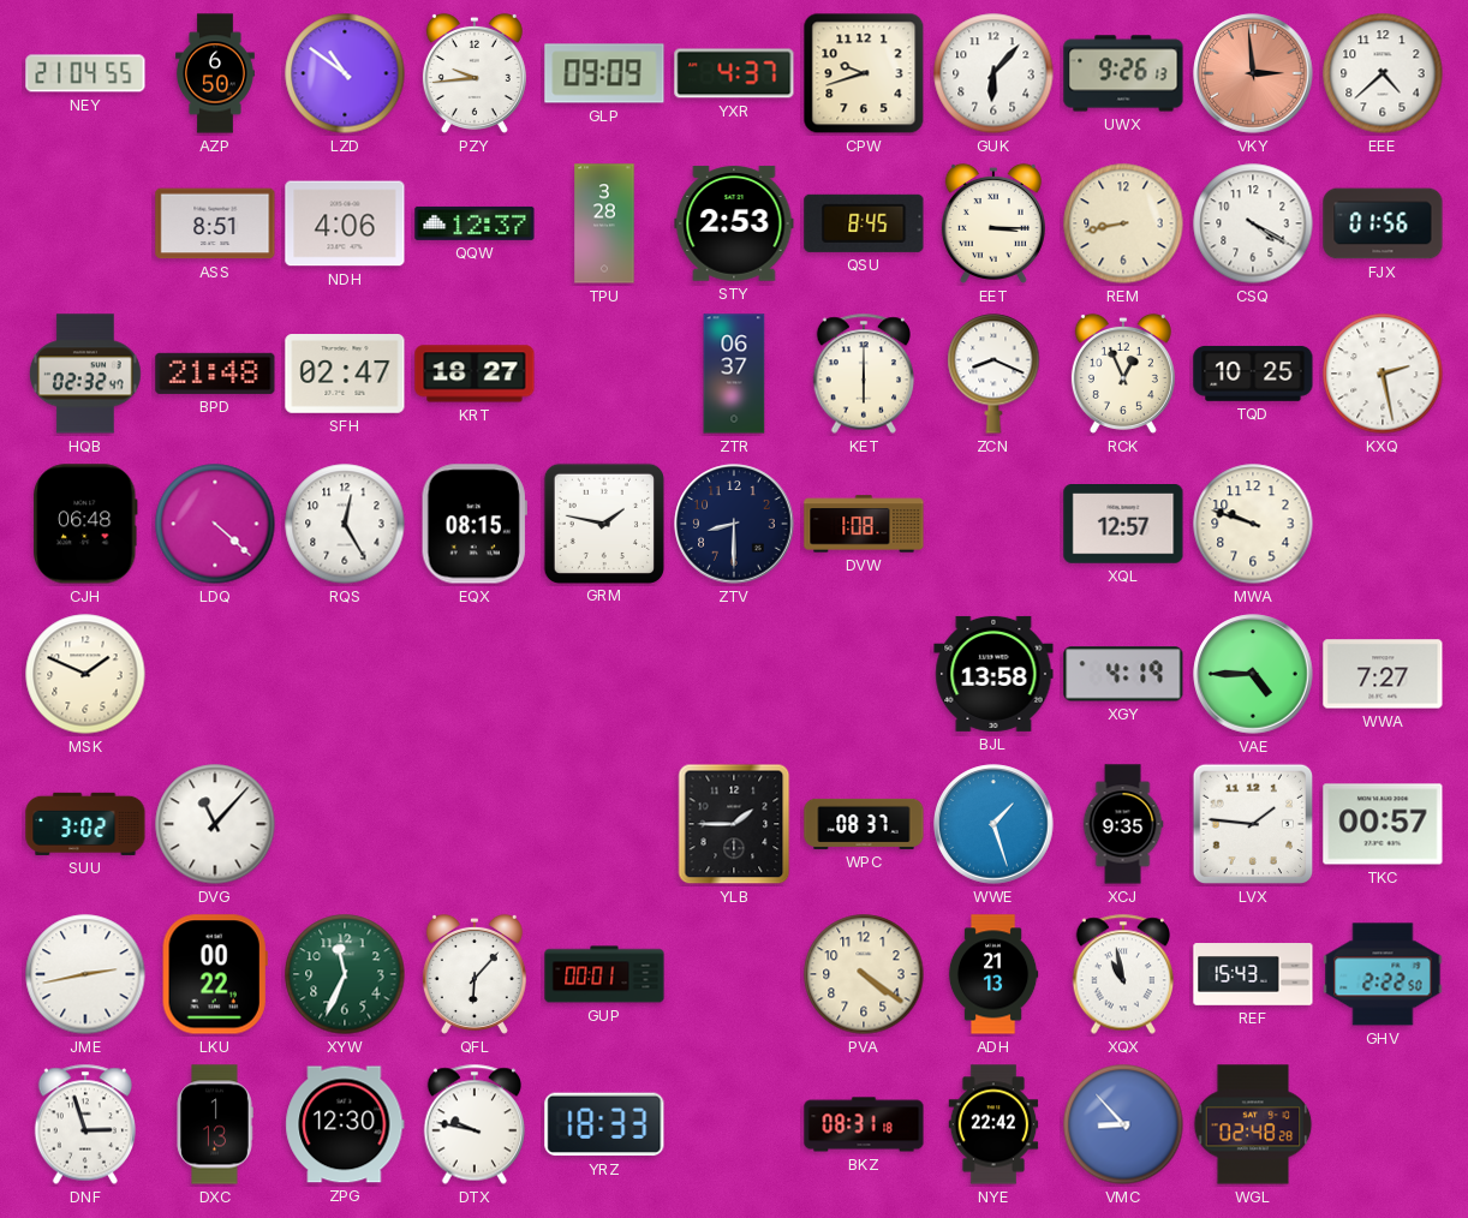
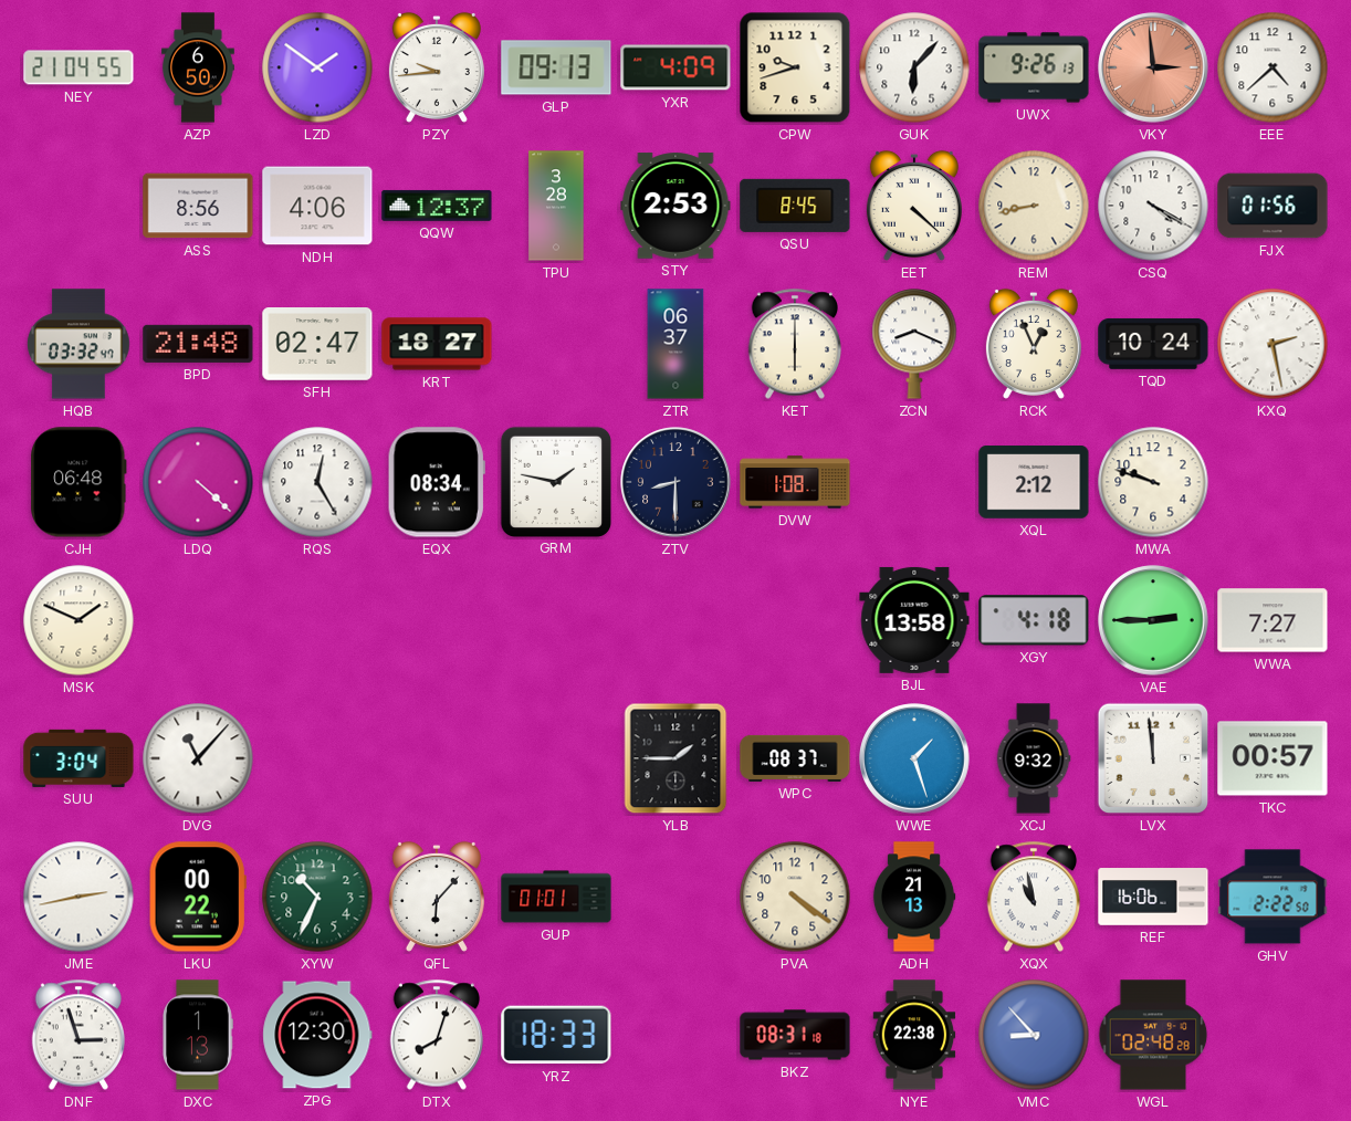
LZD: 10:51 -> 1:51
GLP: 09:09 -> 09:13
YXR: 4:37 -> 4:09
ASS: 8:51 -> 8:56
EET: 3:15 -> 4:22
HQB: 02:32 -> 03:32
TQD: 10:25 -> 10:24
EQX: 08:15 -> 08:34
XQL: 12:57 -> 2:12
XGY: 4:19 -> 4:18
VAE: 4:45 -> 2:45
SUU: 3:02 -> 3:04
XCJ: 9:35 -> 9:32
LVX: 1:46 -> 11:59
XYW: 11:34 -> 10:34
GUP: 00:01 -> 01:01
REF: 15:43 -> 16:06
DTX: 9:47 -> 8:03
NYE: 22:42 -> 22:38
